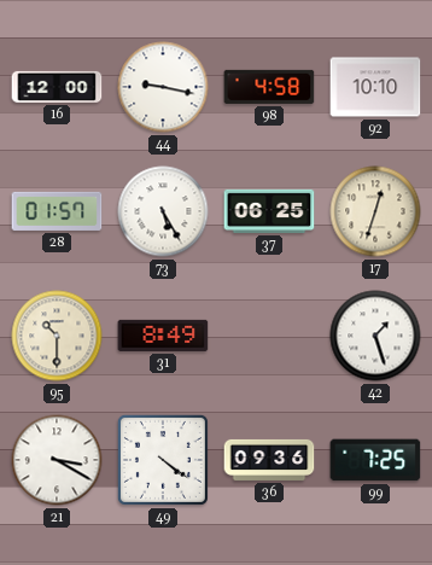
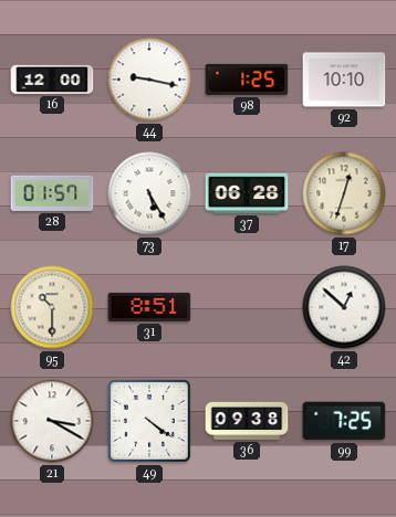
98: 4:58 -> 1:25
37: 06:25 -> 06:28
31: 8:49 -> 8:51
42: 1:27 -> 12:52
36: 09:36 -> 09:38
